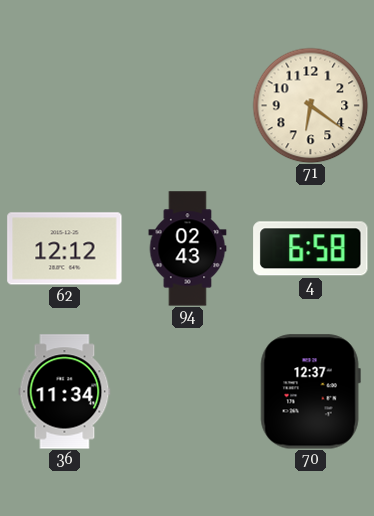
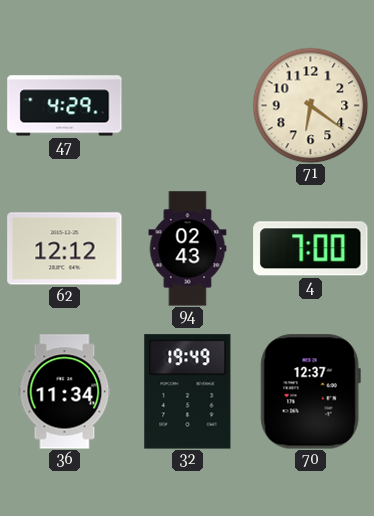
47: none -> 4:29
4: 6:58 -> 7:00
32: none -> 19:49
